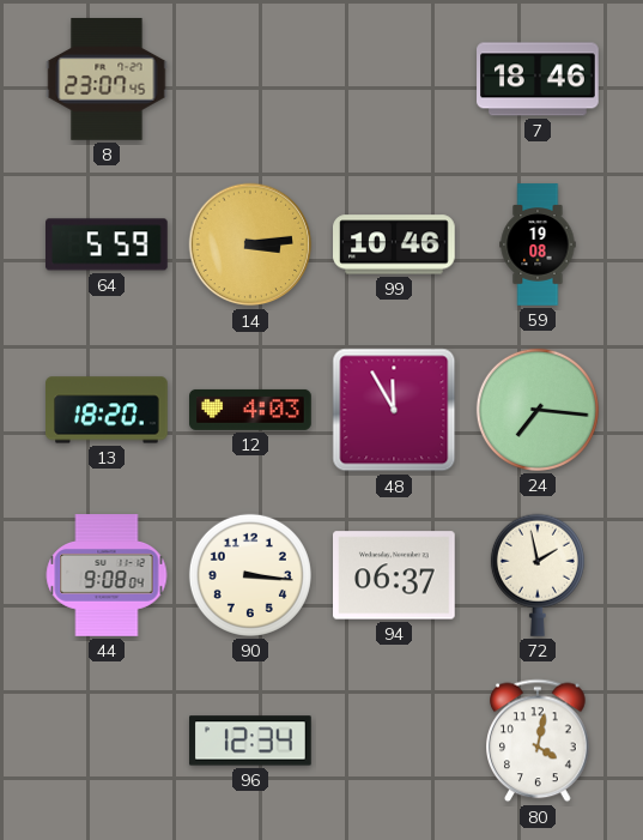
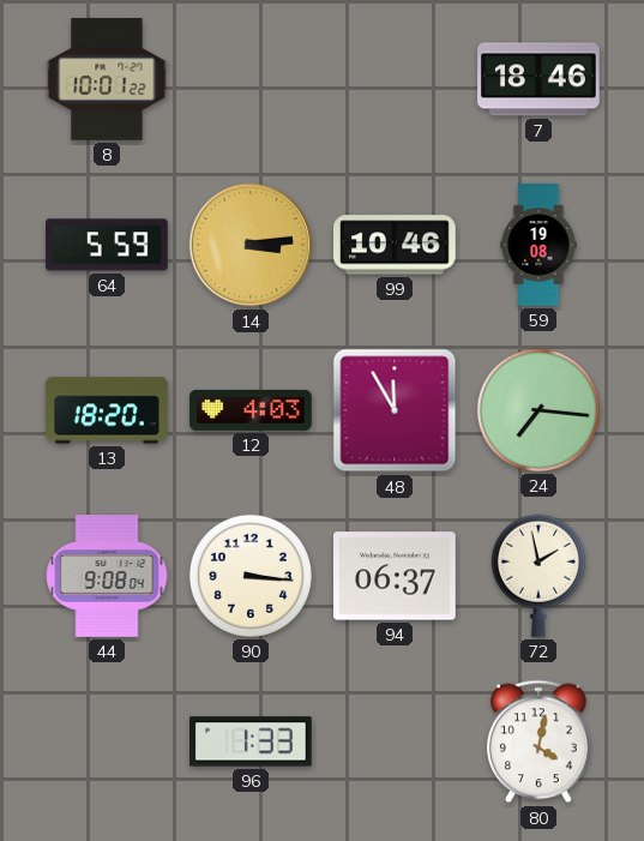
8: 23:07 -> 10:01
96: 12:34 -> 1:33
